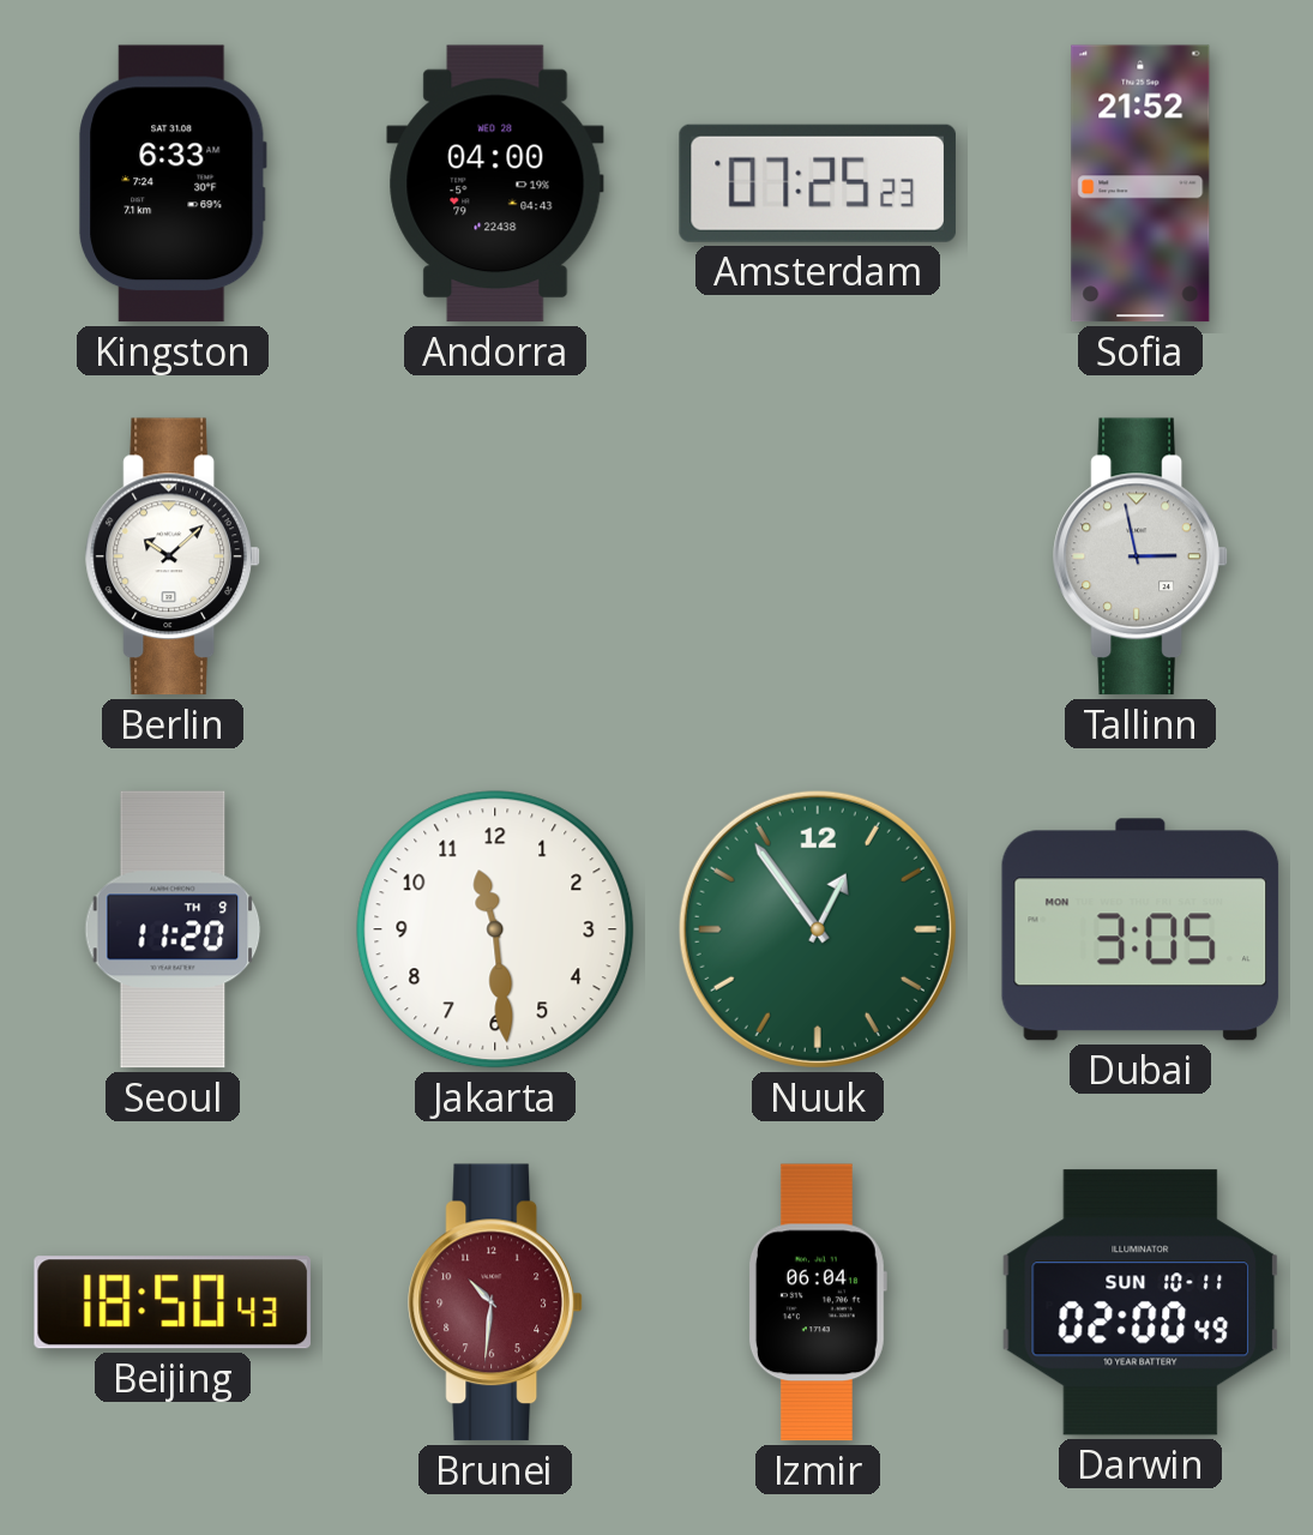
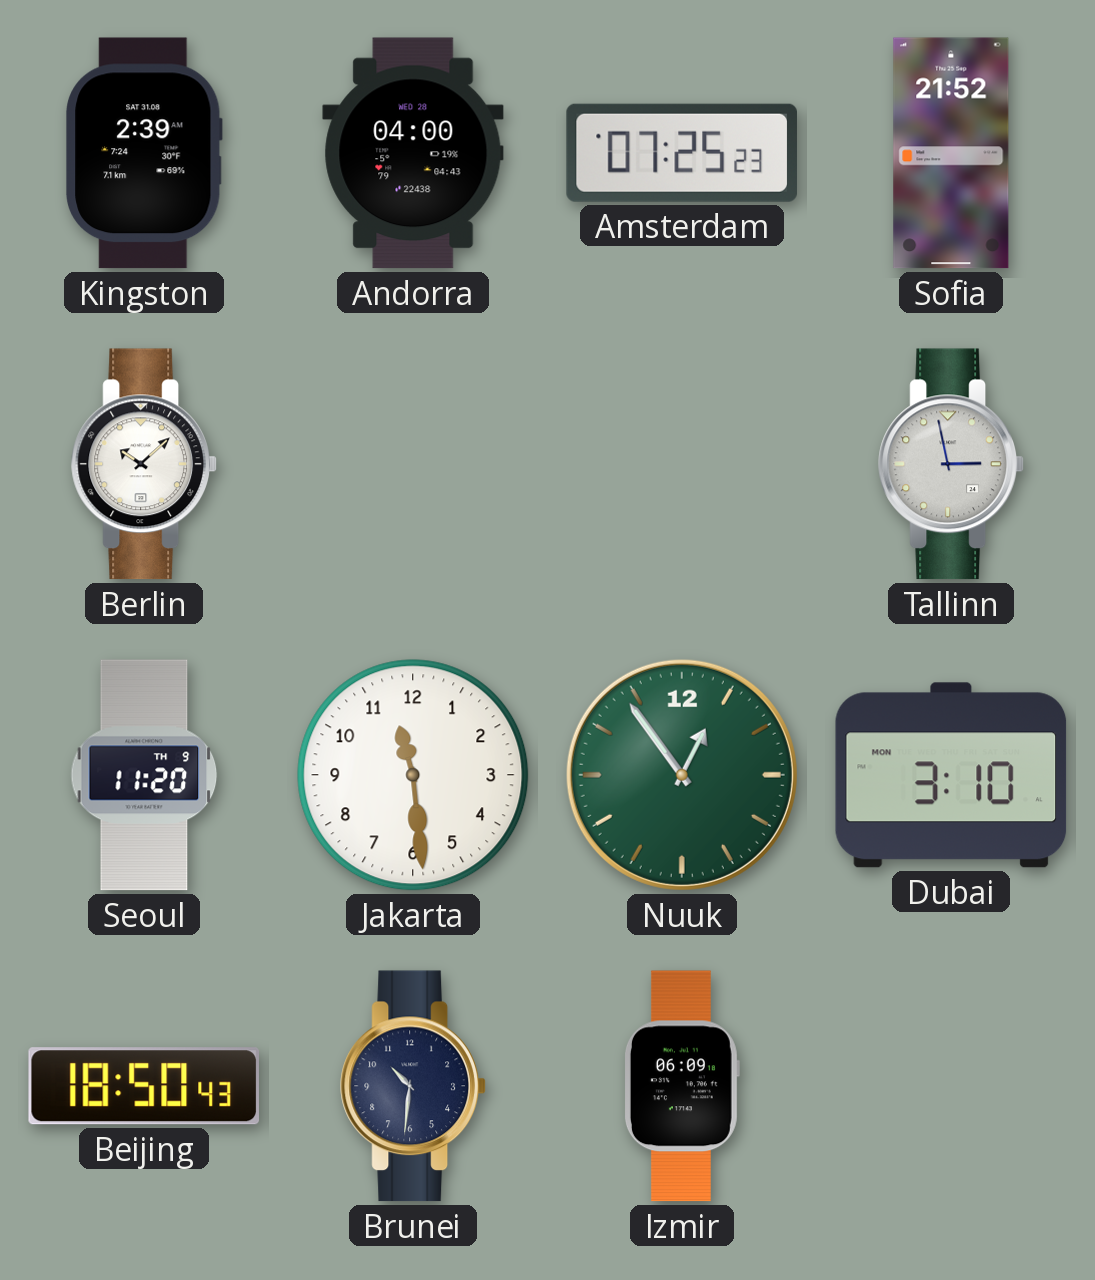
Kingston: 6:33 -> 2:39
Dubai: 3:05 -> 3:10
Brunei dial: burgundy -> navy
Izmir: 06:04 -> 06:09
Darwin: 02:00 -> none
